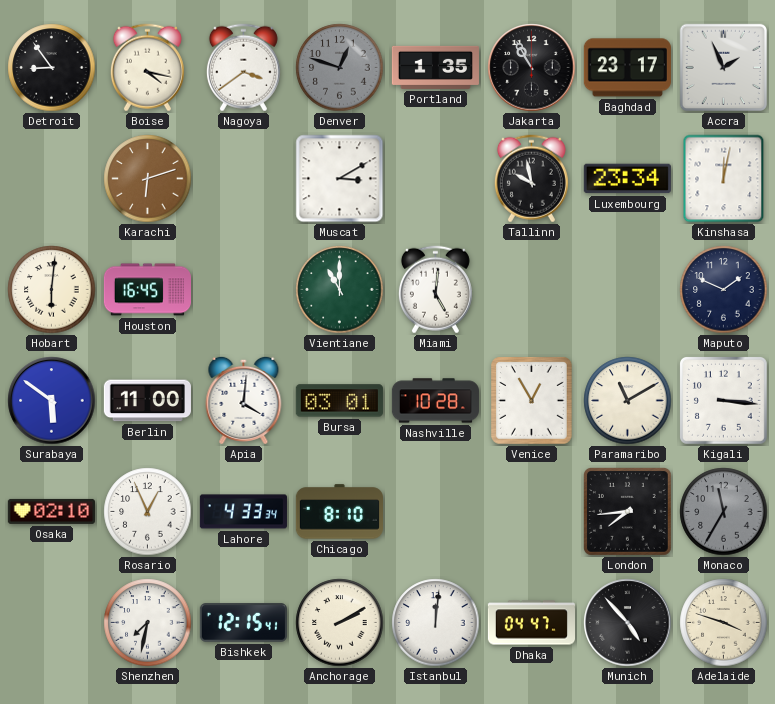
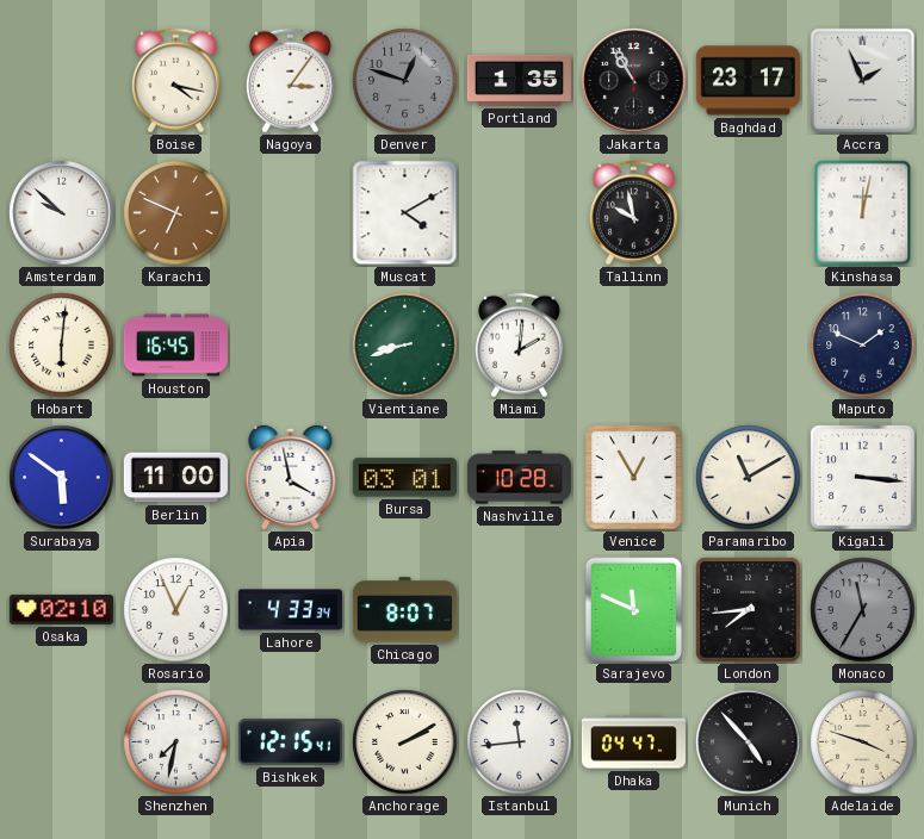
Detroit: 8:54 -> none
Nagoya: 3:39 -> 3:06
Amsterdam: none -> 9:52
Karachi: 6:12 -> 6:49
Muscat: 3:10 -> 4:10
Luxembourg: 23:34 -> none
Vientiane: 11:00 -> 8:42
Miami: 5:01 -> 2:01
Apia: 4:01 -> 3:58
Chicago: 8:10 -> 8:07
Sarajevo: none -> 11:49
Istanbul: 12:01 -> 11:44
